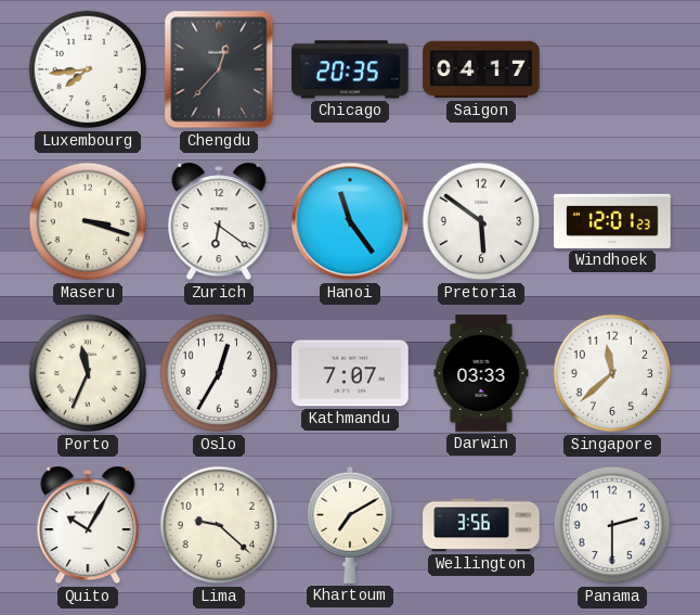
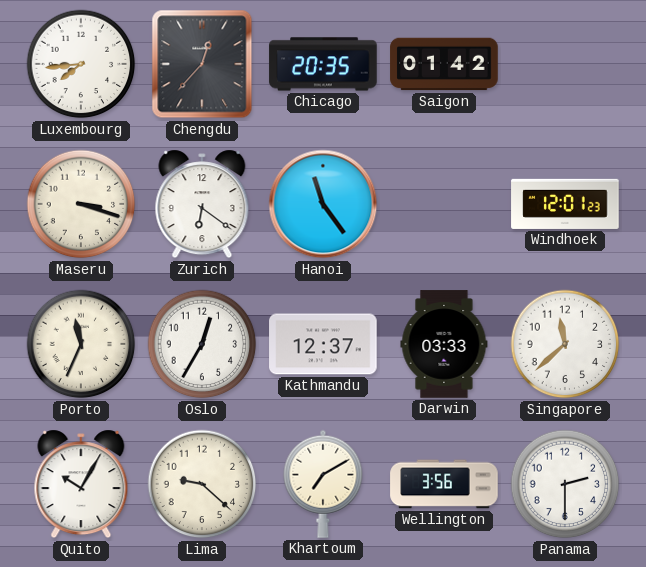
Saigon: 04:17 -> 01:42
Pretoria: 5:51 -> none
Kathmandu: 7:07 -> 12:37
